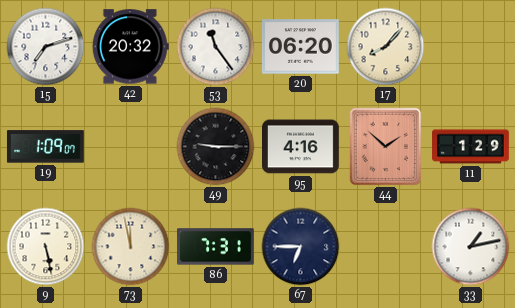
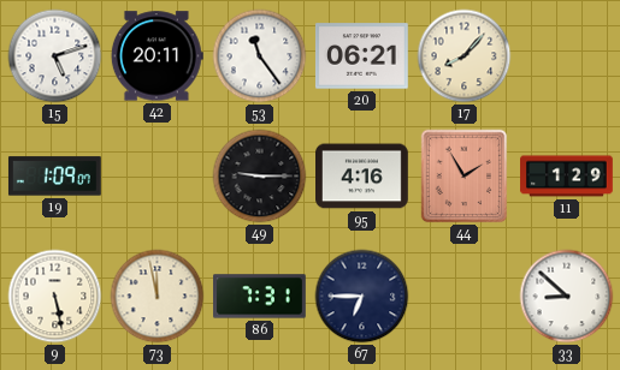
15: 7:12 -> 5:12
42: 20:32 -> 20:11
20: 06:20 -> 06:21
44: 1:52 -> 1:55
33: 1:13 -> 8:52
